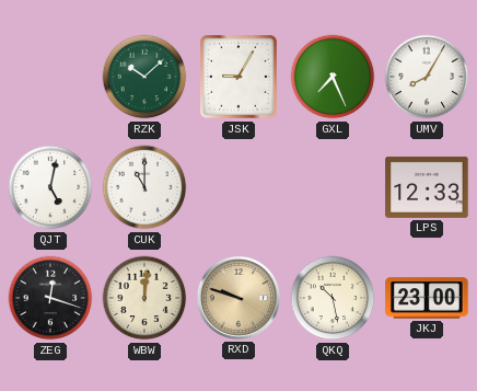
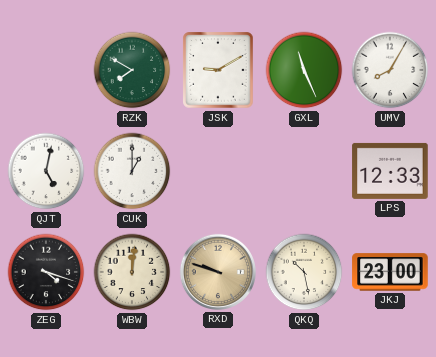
RZK: 10:08 -> 7:50
JSK: 9:05 -> 9:10
GXL: 7:26 -> 11:26
CUK: 11:00 -> 1:00
ZEG: 12:18 -> 4:18
